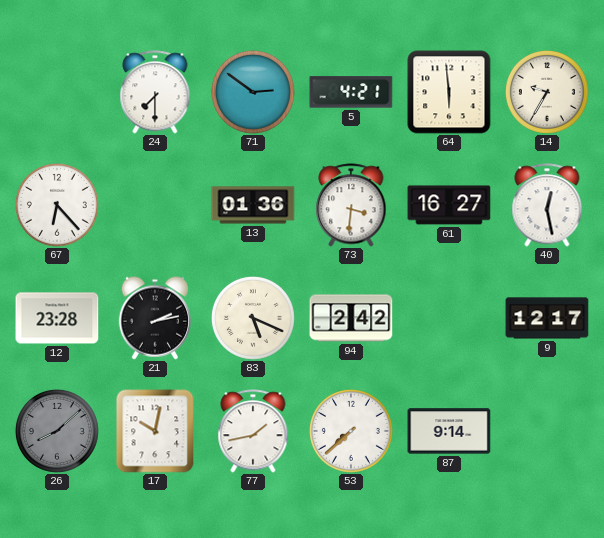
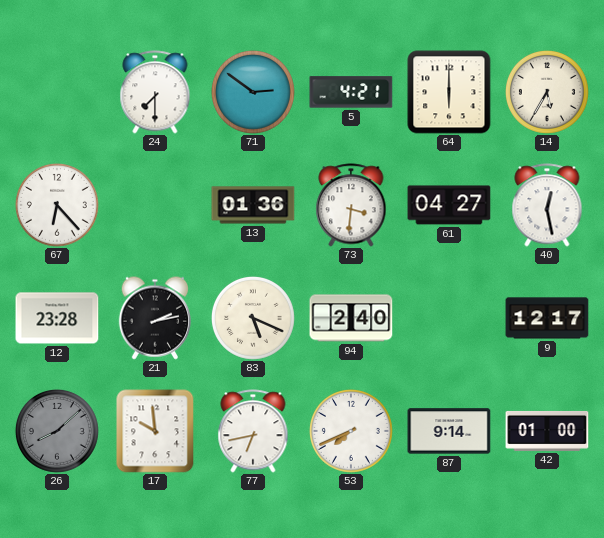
64: 5:59 -> 6:00
14: 9:35 -> 5:35
61: 16:27 -> 04:27
94: 2:42 -> 2:40
17: 10:02 -> 9:59
77: 1:43 -> 6:43
53: 7:38 -> 7:41
42: none -> 01:00
